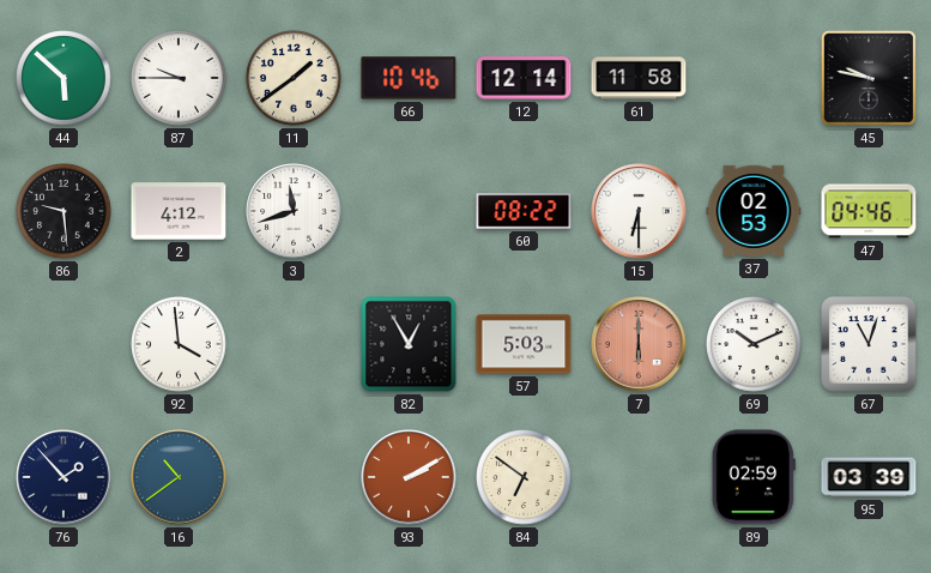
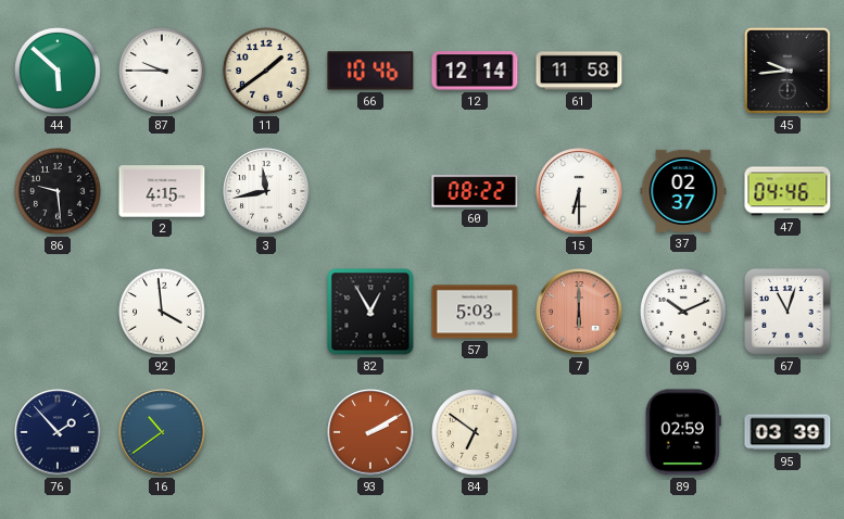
45: 9:47 -> 9:44
2: 4:12 -> 4:15
3: 11:42 -> 11:43
37: 02:53 -> 02:37
